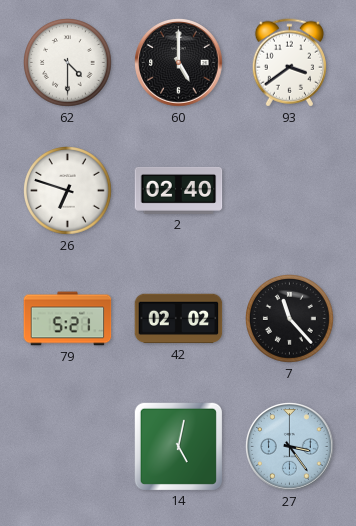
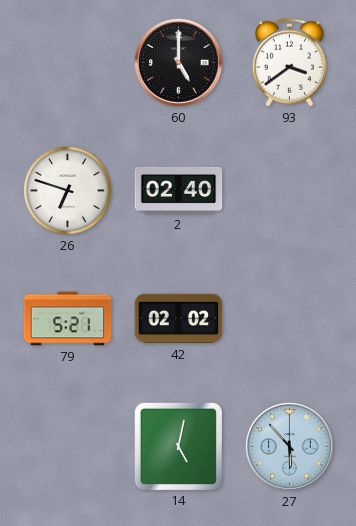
62: 4:30 -> none
7: 11:23 -> none
27: 3:24 -> 5:53
